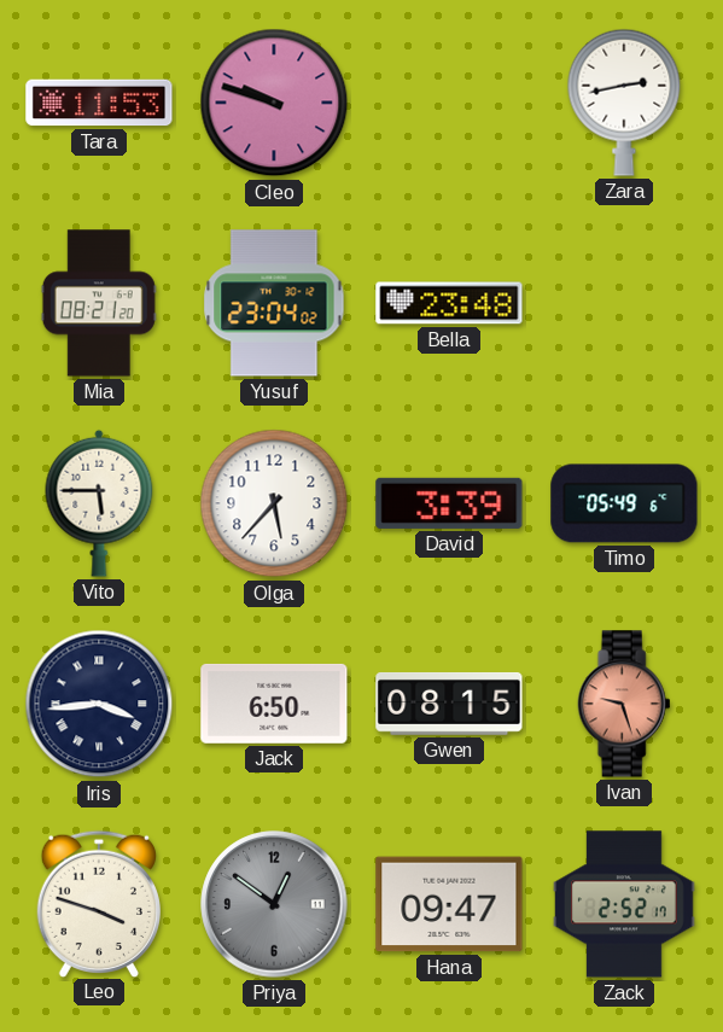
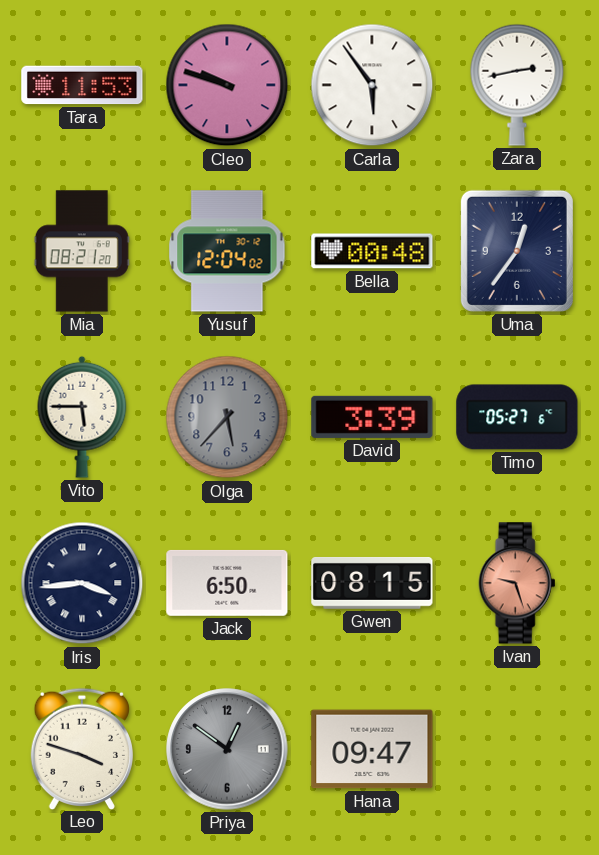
Carla: none -> 5:54
Yusuf: 23:04 -> 12:04
Bella: 23:48 -> 00:48
Uma: none -> 12:36
Olga dial: white -> grey
Timo: 05:49 -> 05:27
Zack: 2:52 -> none
